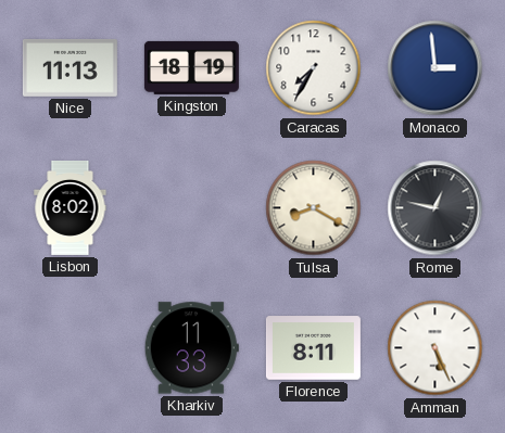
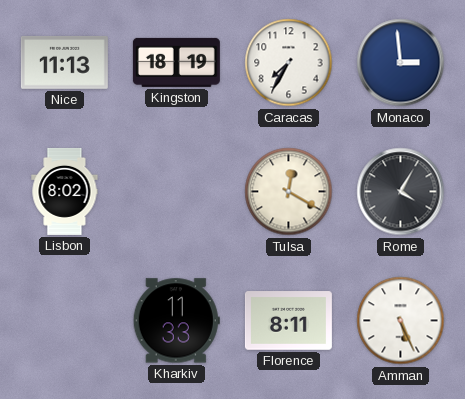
Tulsa: 8:20 -> 12:20
Rome: 12:47 -> 4:05
